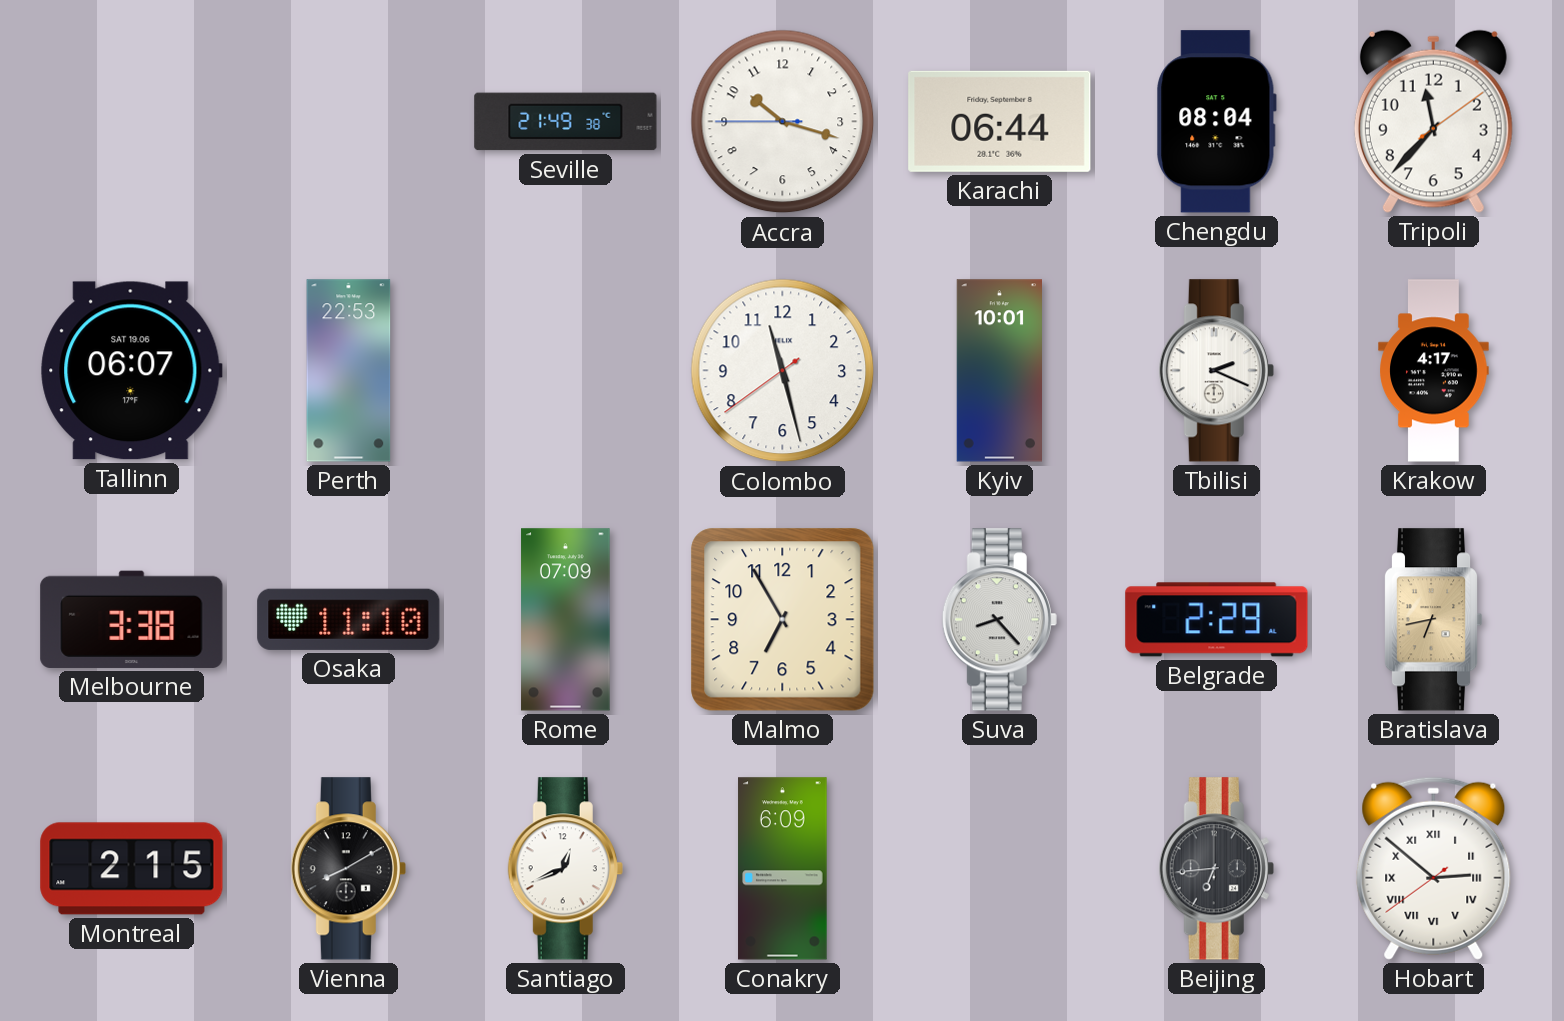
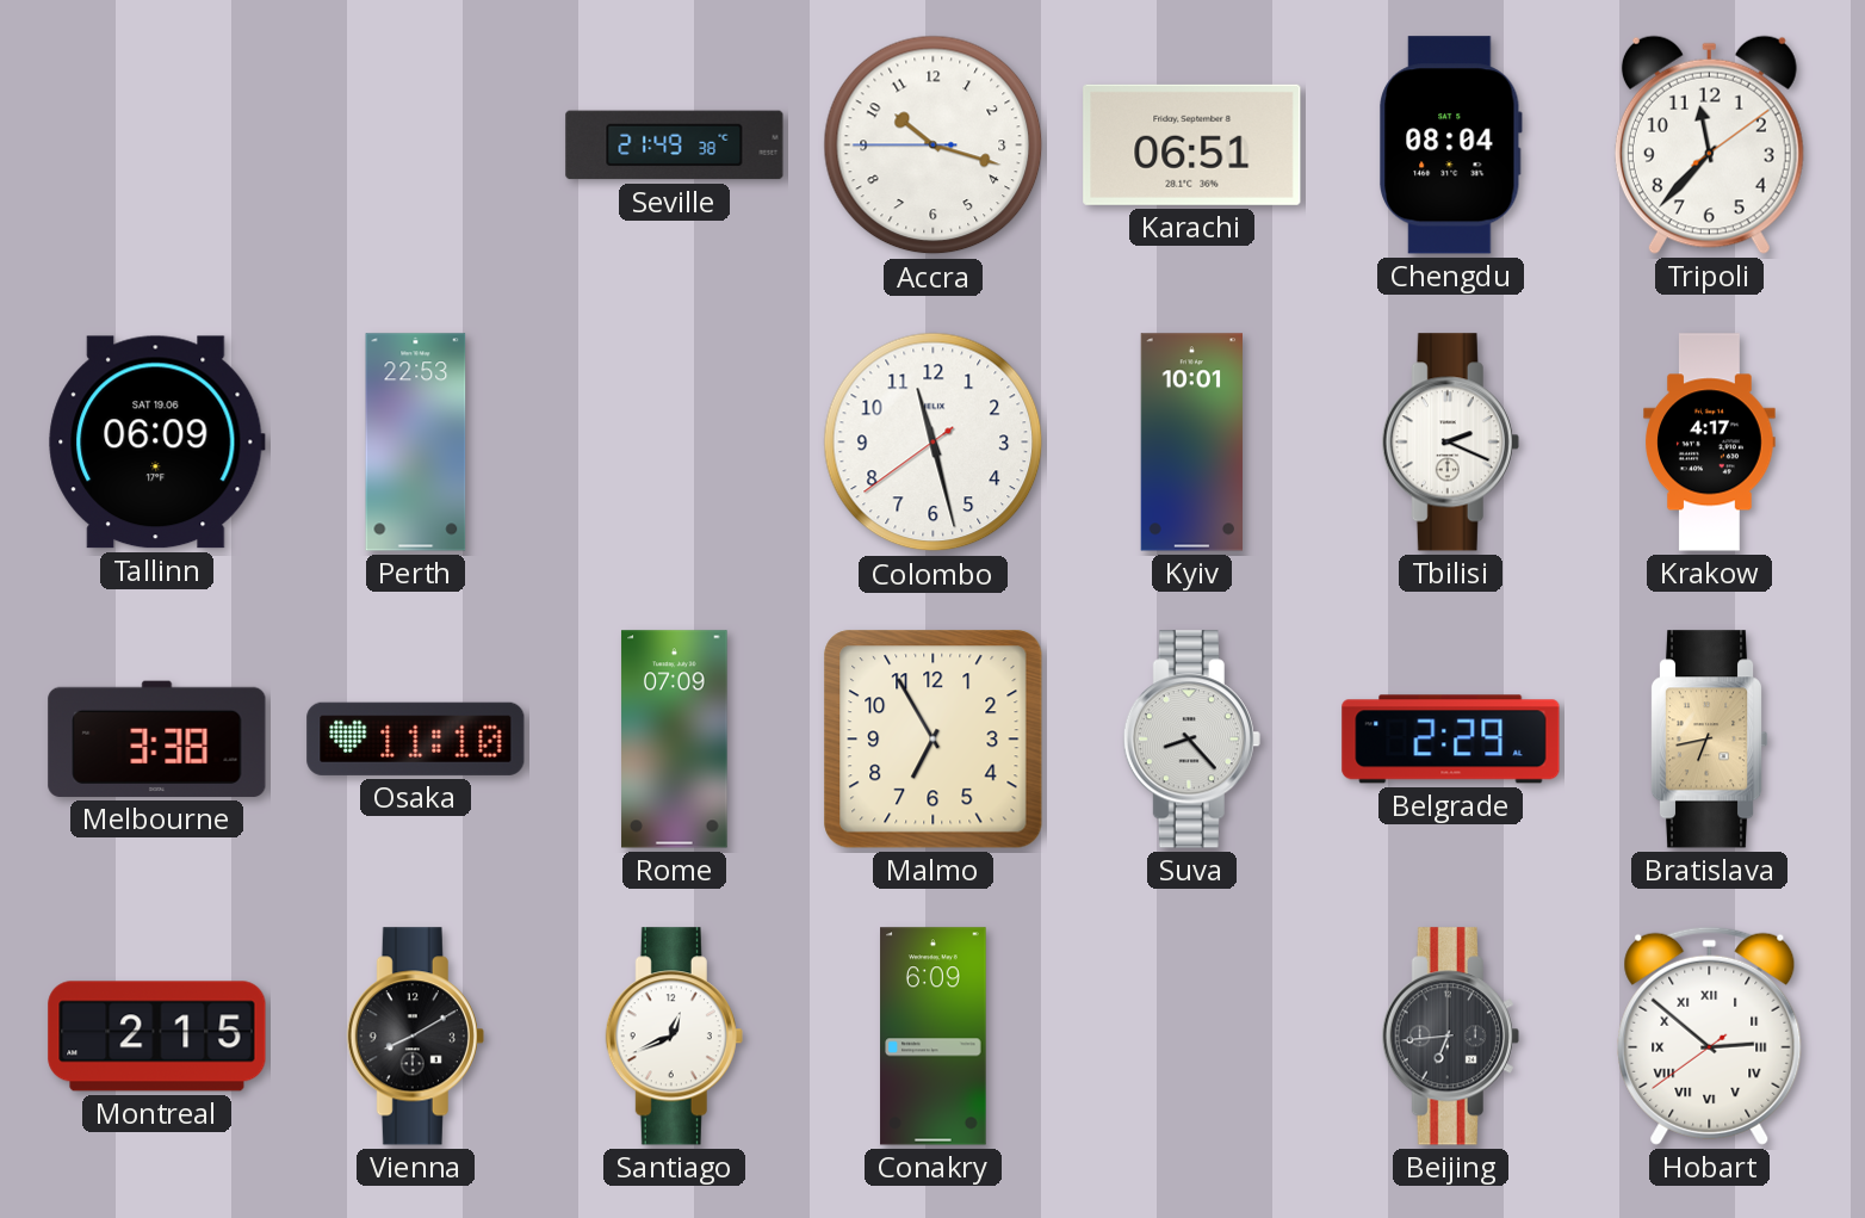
Karachi: 06:44 -> 06:51
Tallinn: 06:07 -> 06:09
